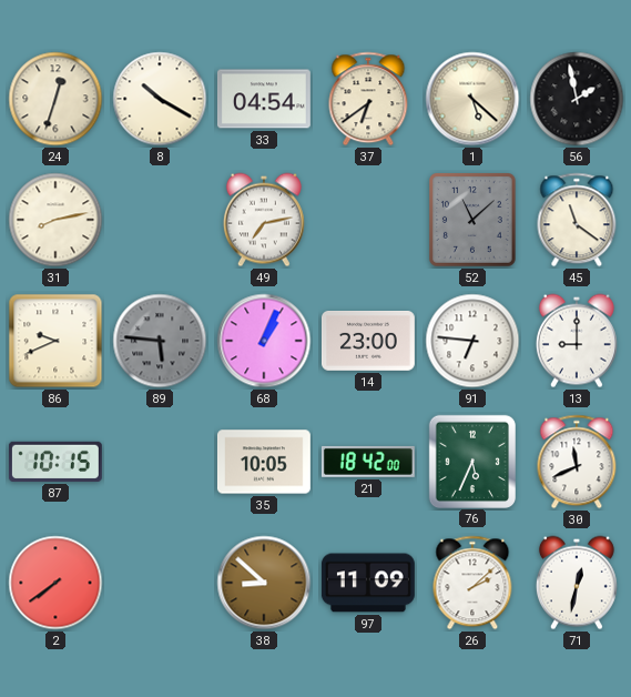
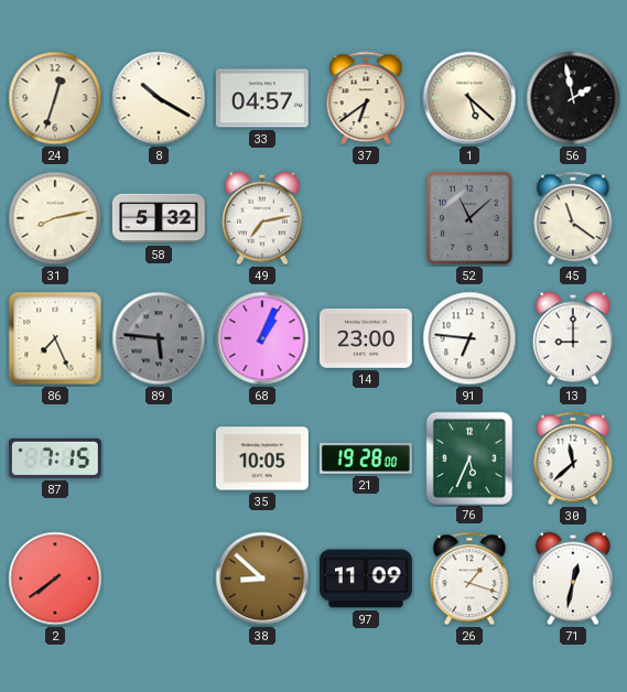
33: 04:54 -> 04:57
58: none -> 5:32
86: 9:41 -> 7:26
87: 10:15 -> 7:15
21: 18:42 -> 19:28
30: 11:41 -> 11:38
26: 2:08 -> 1:18
